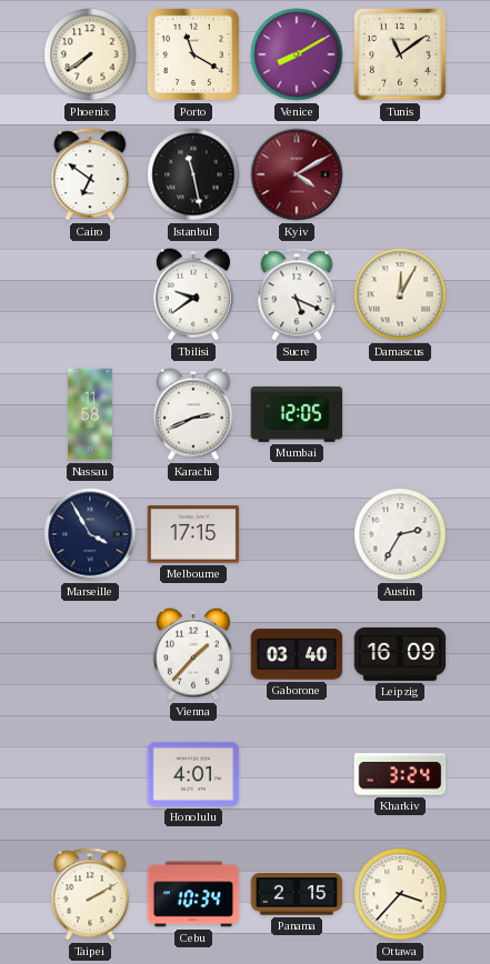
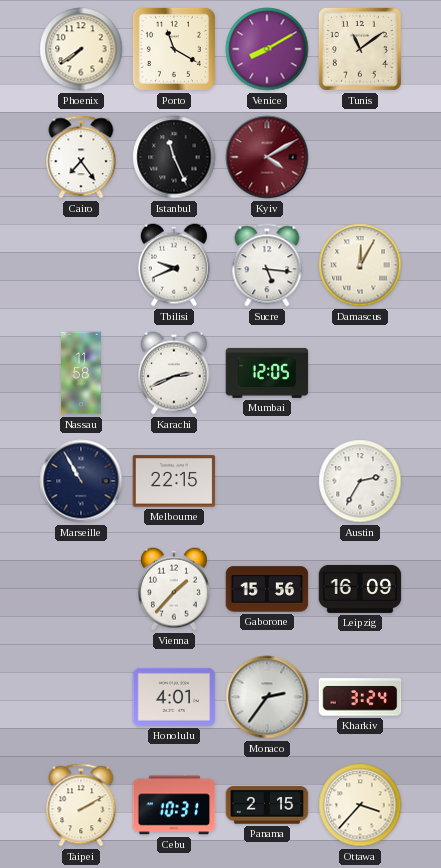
Cairo: 6:51 -> 7:24
Istanbul: 11:28 -> 11:26
Tbilisi: 9:39 -> 9:41
Sucre: 5:19 -> 5:16
Marseille: 3:55 -> 10:55
Melbourne: 17:15 -> 22:15
Gaborone: 03:40 -> 15:56
Monaco: none -> 2:36
Cebu: 10:34 -> 10:31
